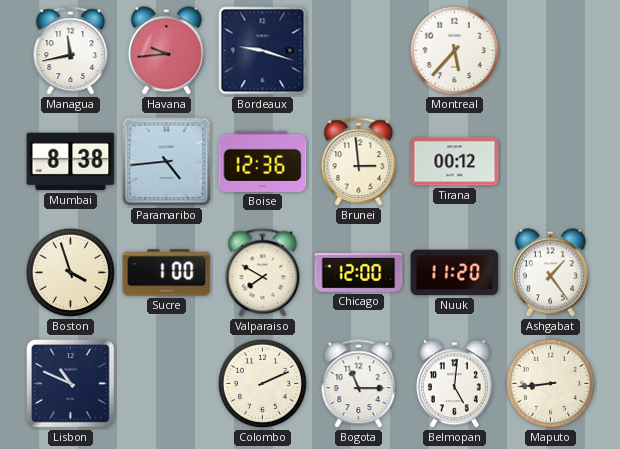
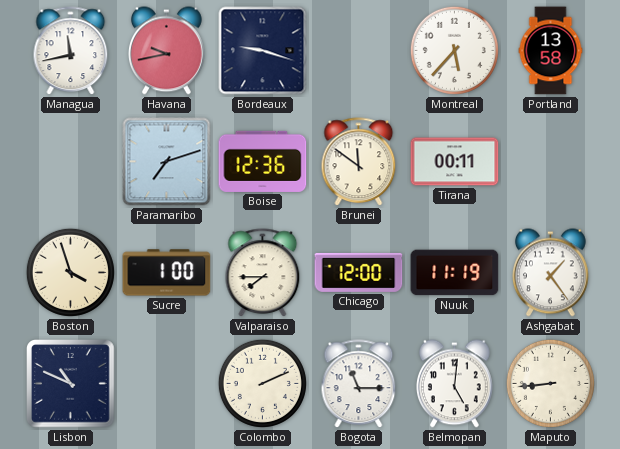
Havana: 9:44 -> 9:43
Portland: none -> 13:58
Mumbai: 8:38 -> none
Paramaribo: 4:44 -> 7:12
Brunei: 2:59 -> 11:51
Tirana: 00:12 -> 00:11
Valparaiso: 7:50 -> 7:45
Nuuk: 11:20 -> 11:19
